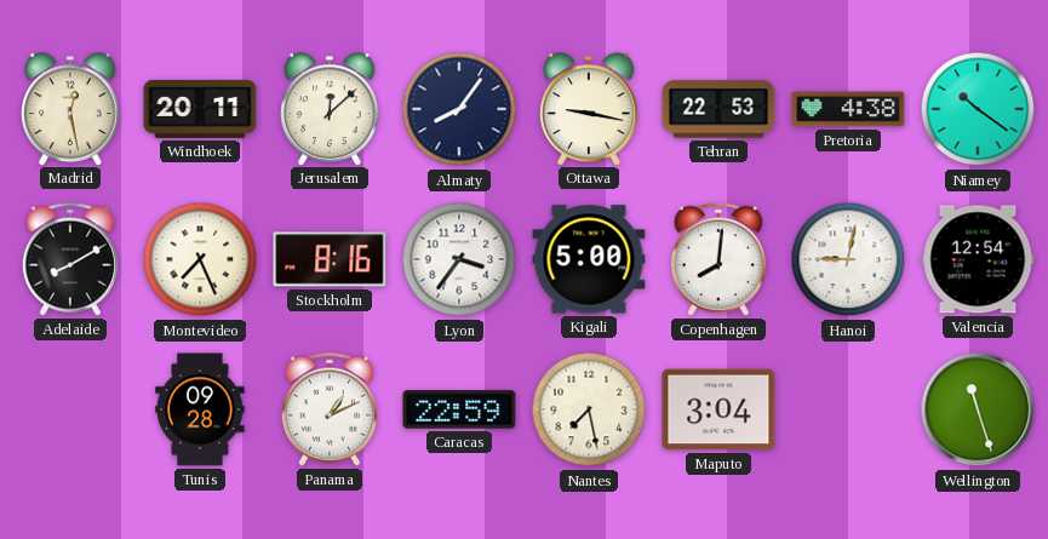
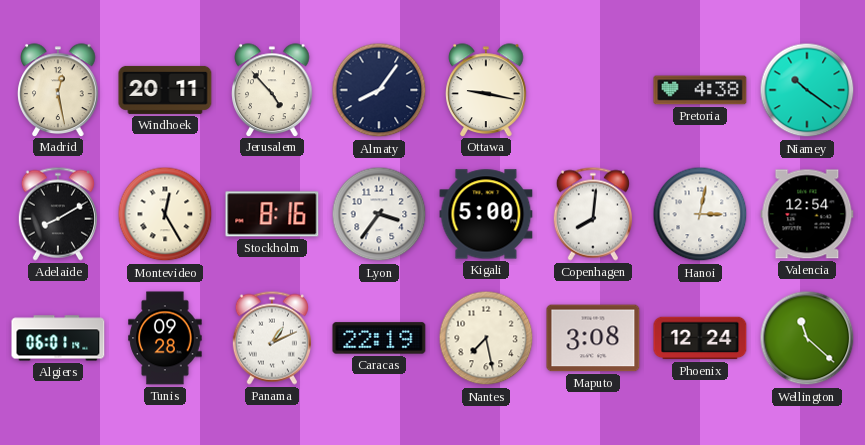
Jerusalem: 12:08 -> 4:53
Tehran: 22:53 -> none
Montevideo: 7:26 -> 12:25
Hanoi: 9:02 -> 3:02
Algiers: none -> 06:01
Caracas: 22:59 -> 22:19
Maputo: 3:04 -> 3:08
Phoenix: none -> 12:24
Wellington: 11:27 -> 11:22
